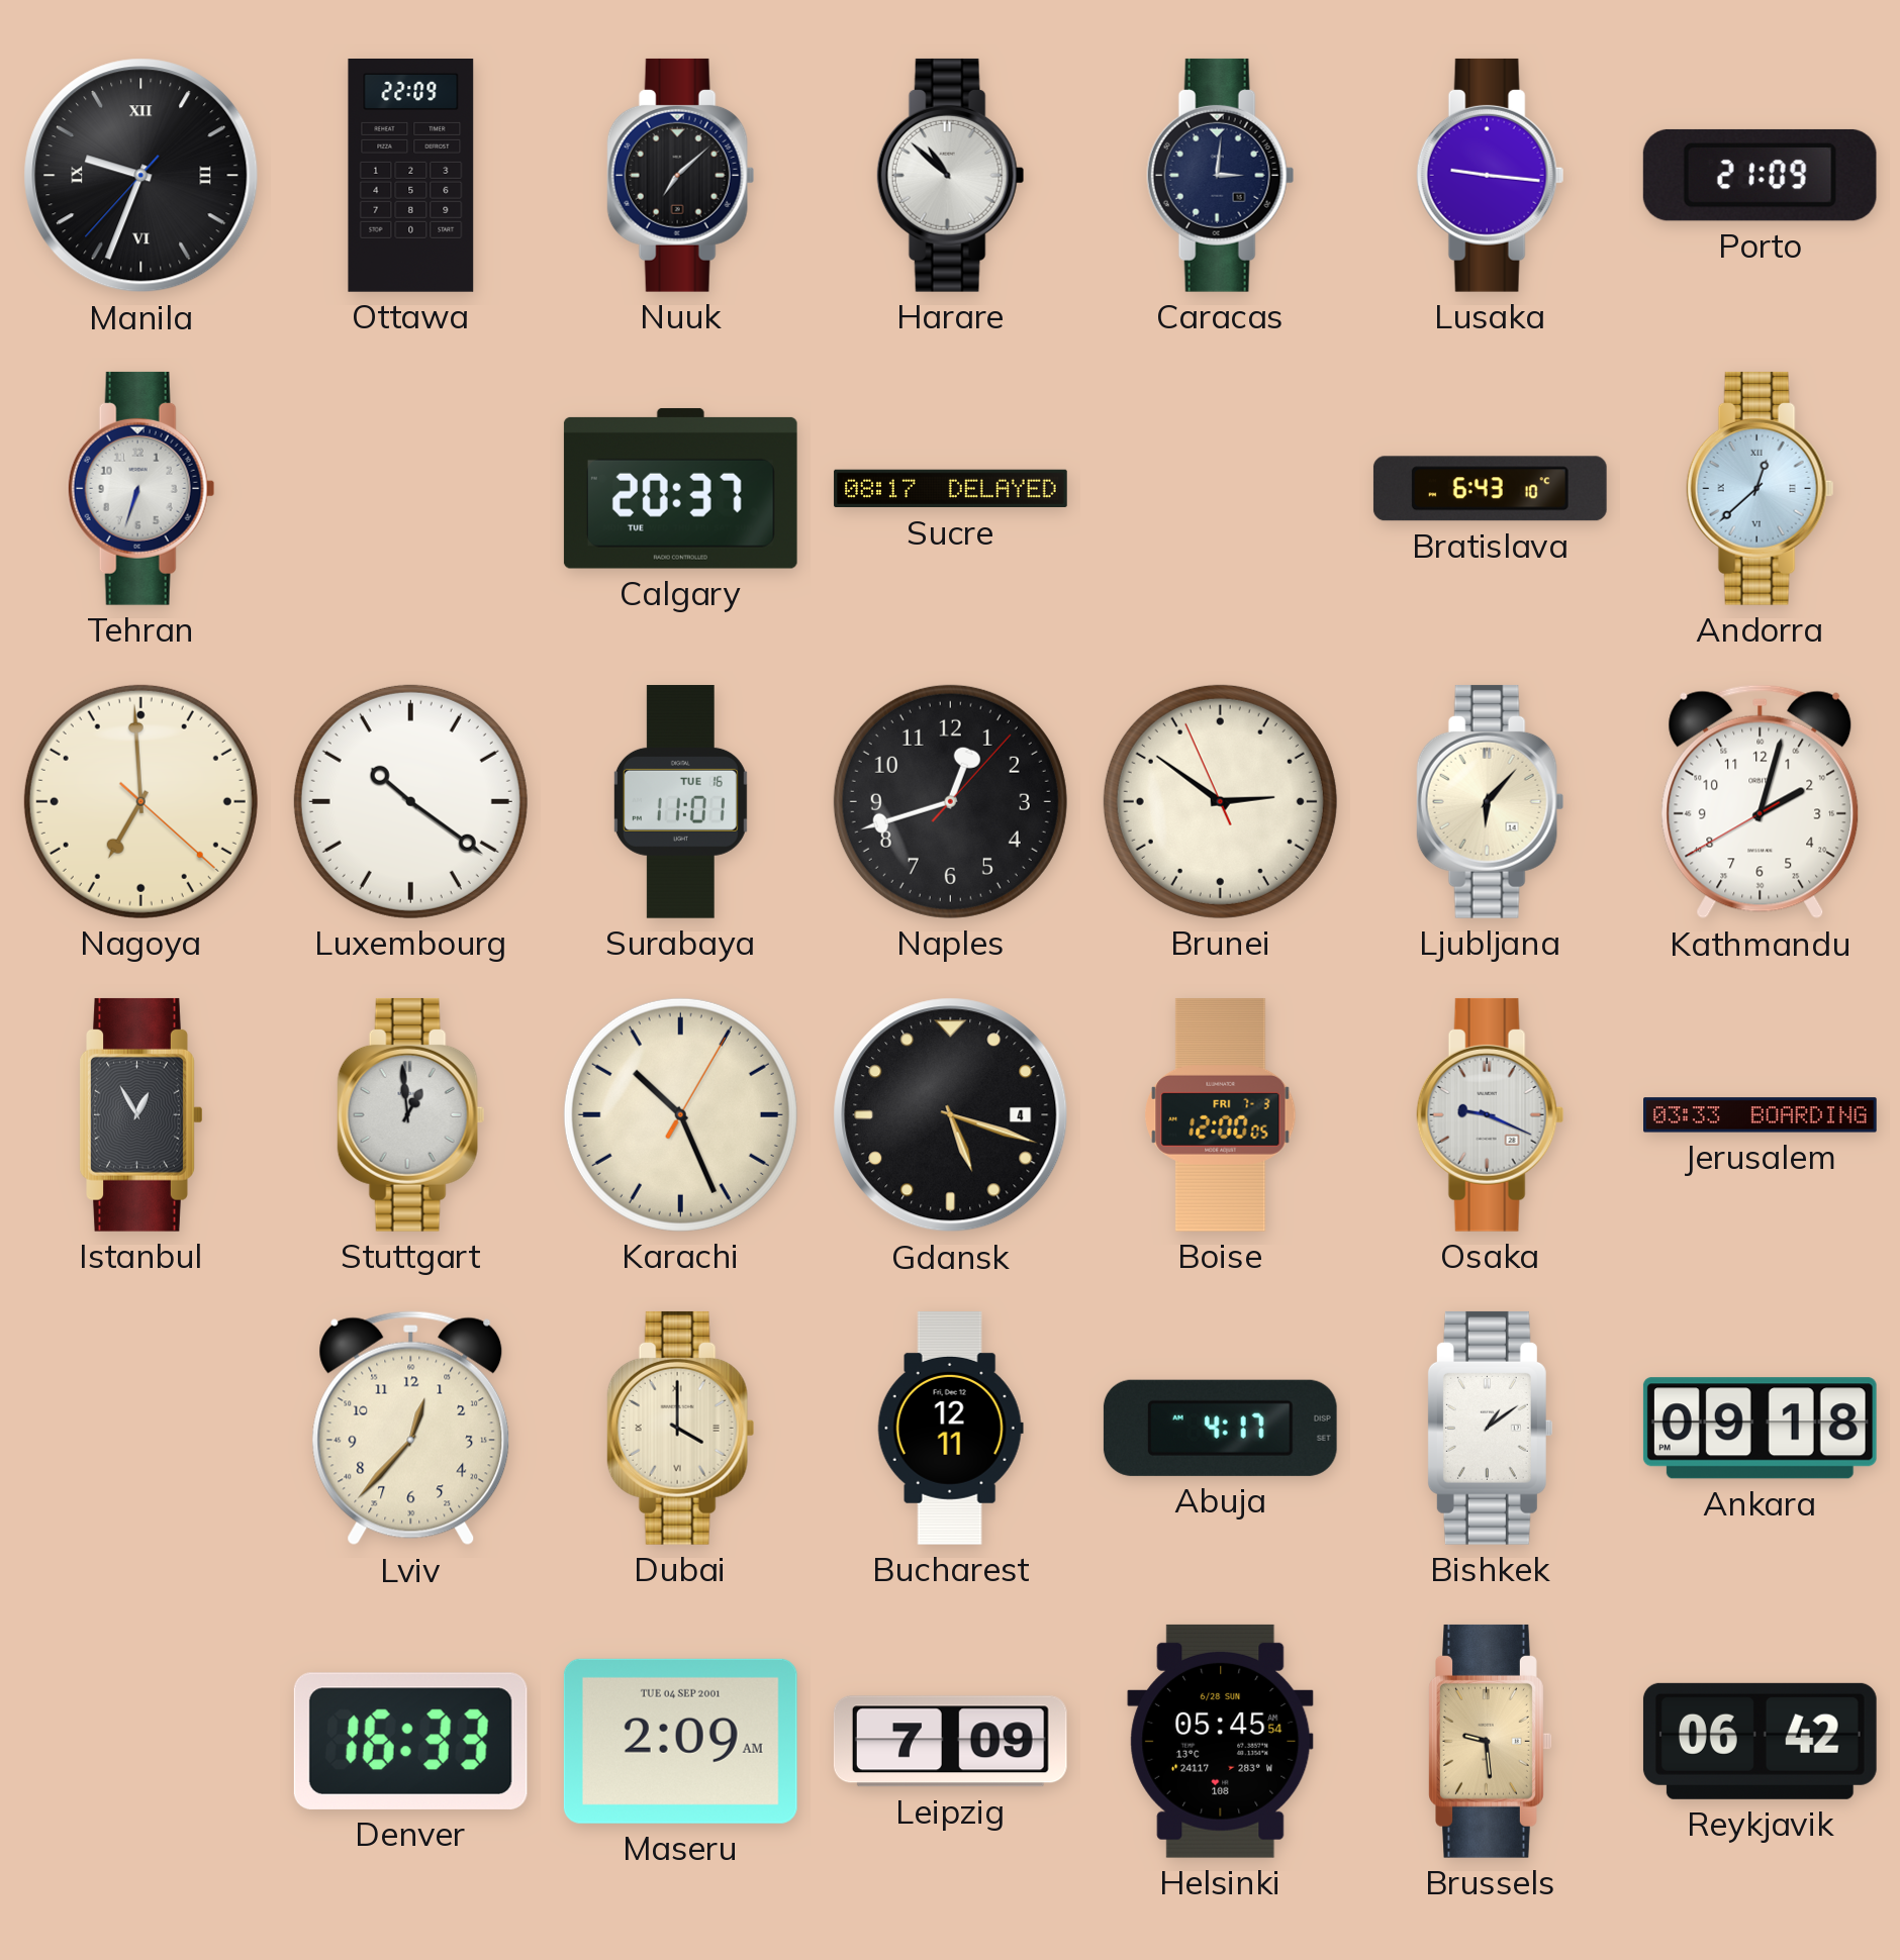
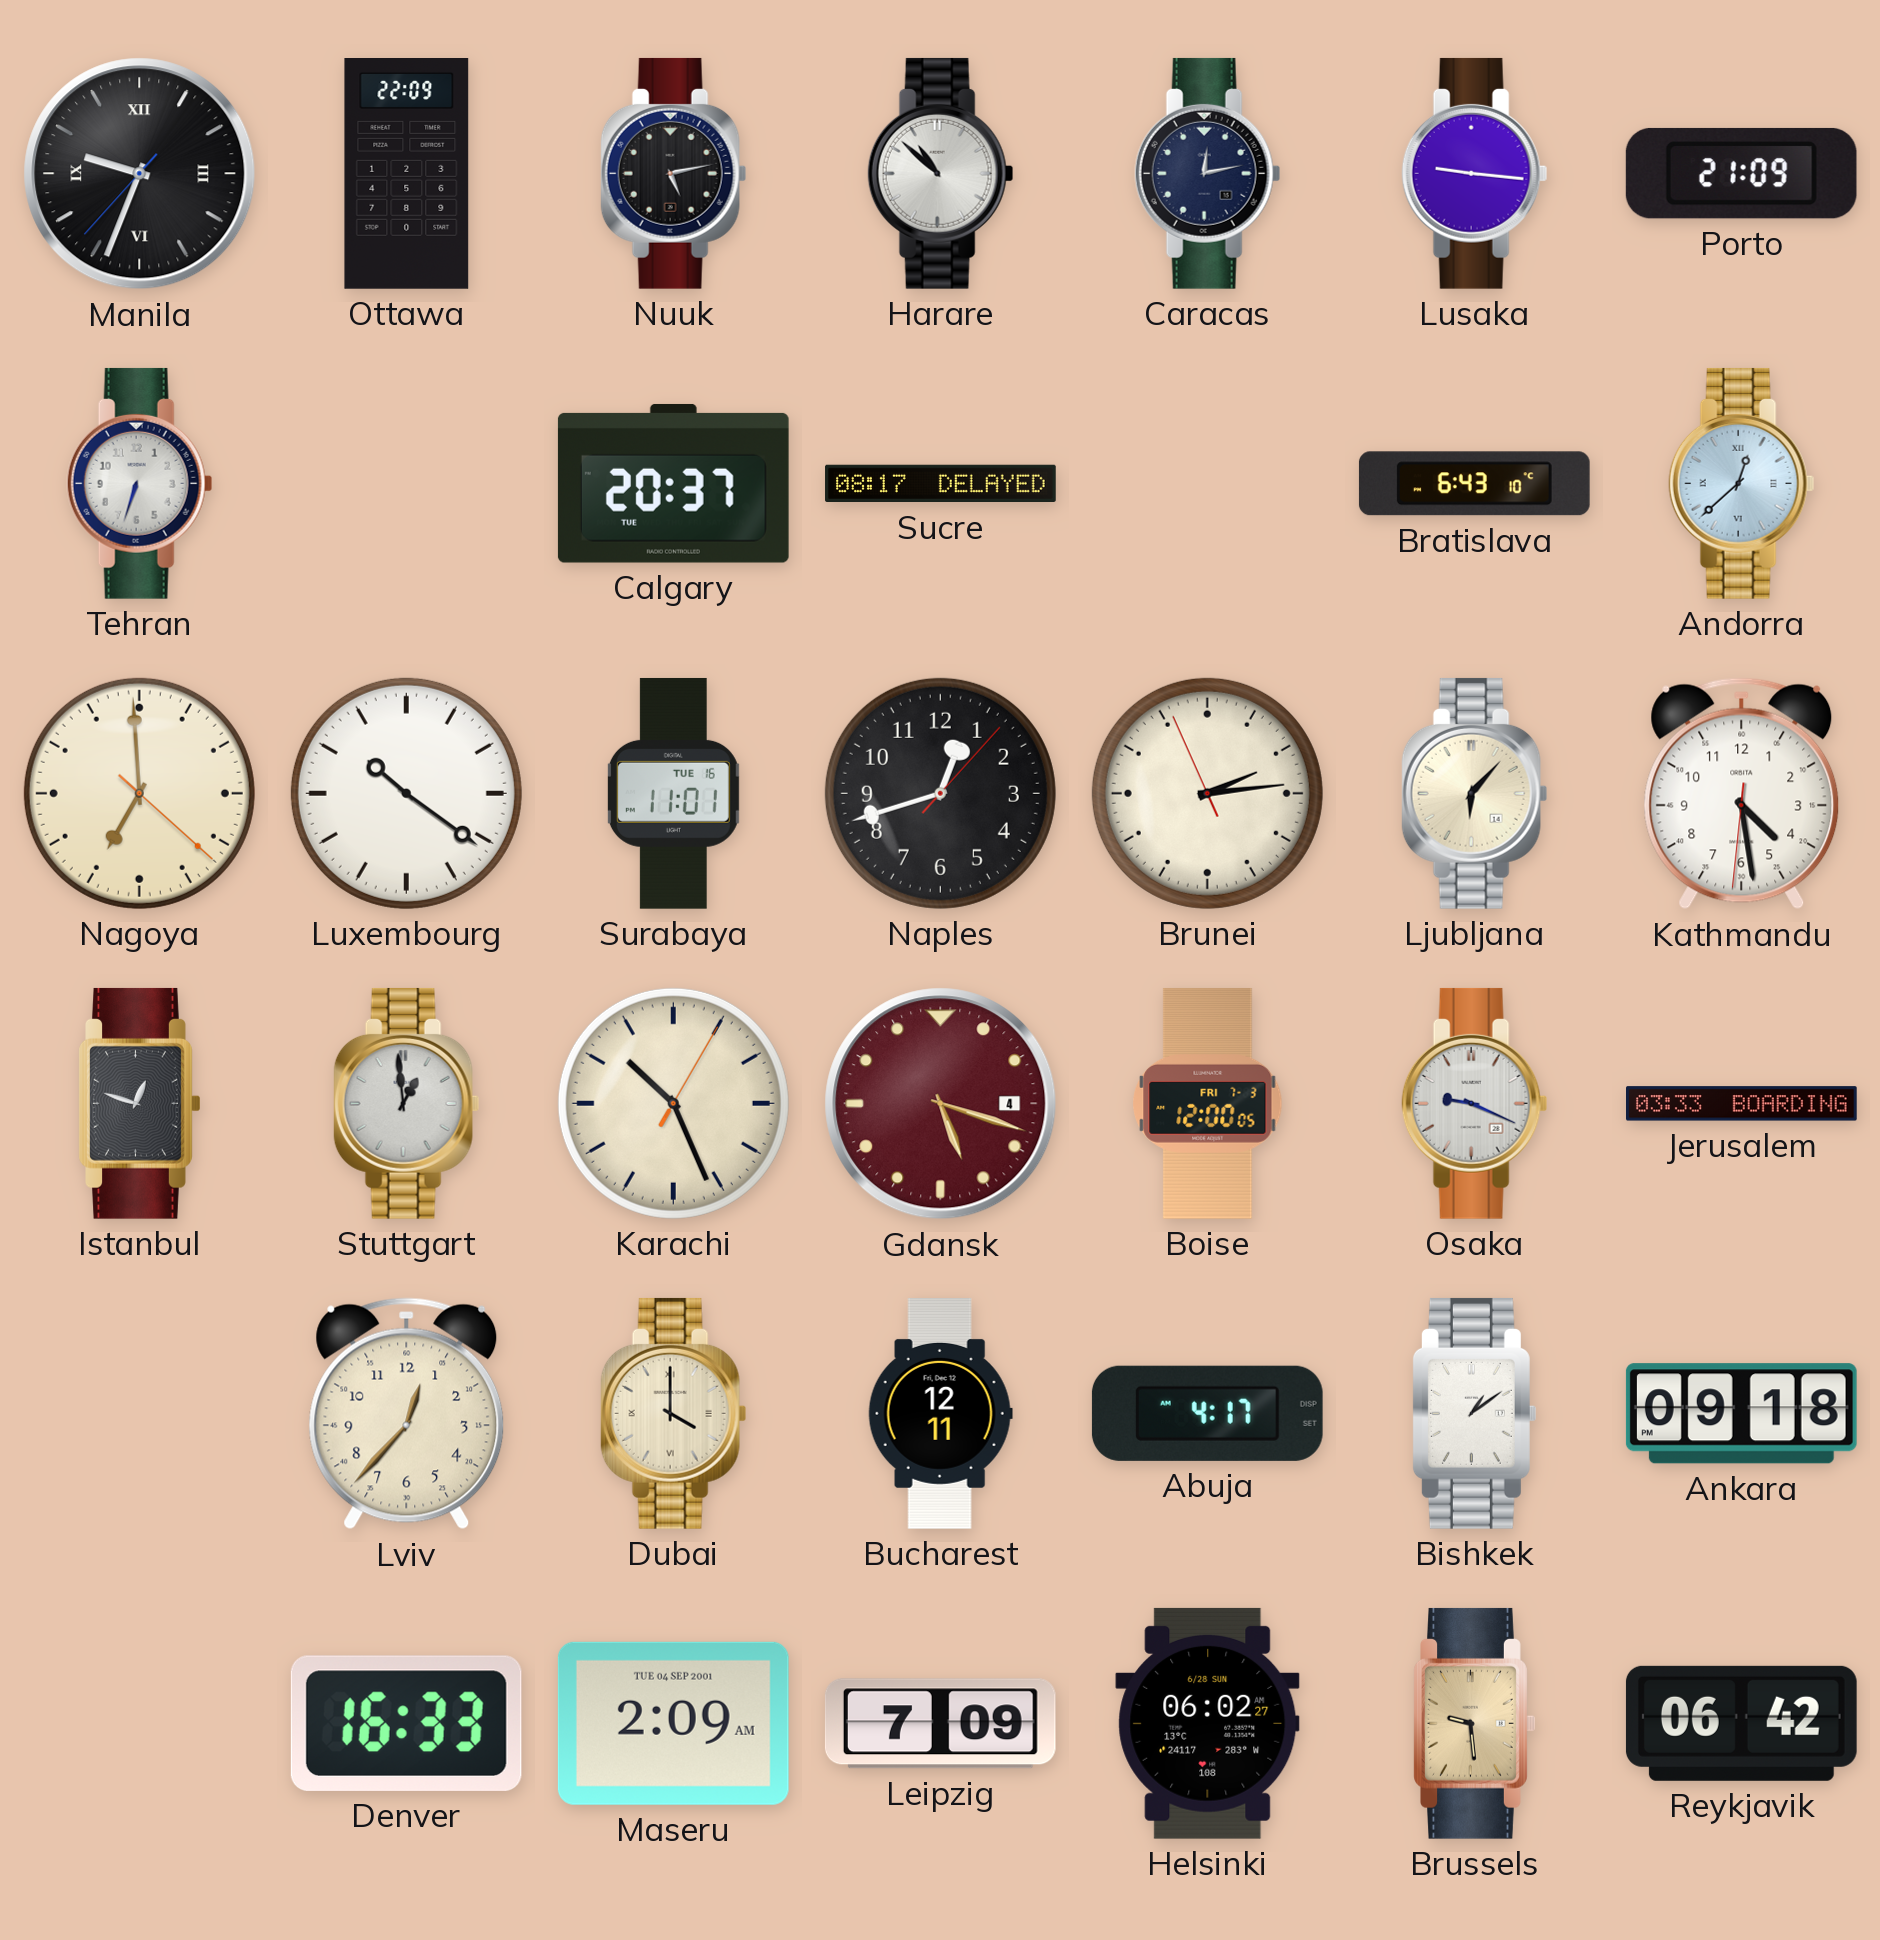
Nuuk: 7:08 -> 5:13
Caracas: 3:01 -> 12:13
Brunei: 2:50 -> 2:13
Kathmandu: 2:02 -> 4:28
Istanbul: 12:55 -> 12:48
Gdansk dial: black -> burgundy
Helsinki: 05:45 -> 06:02
